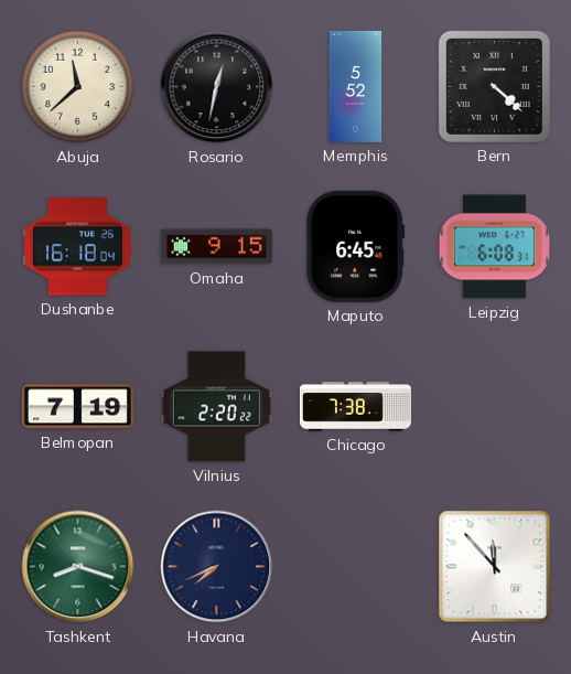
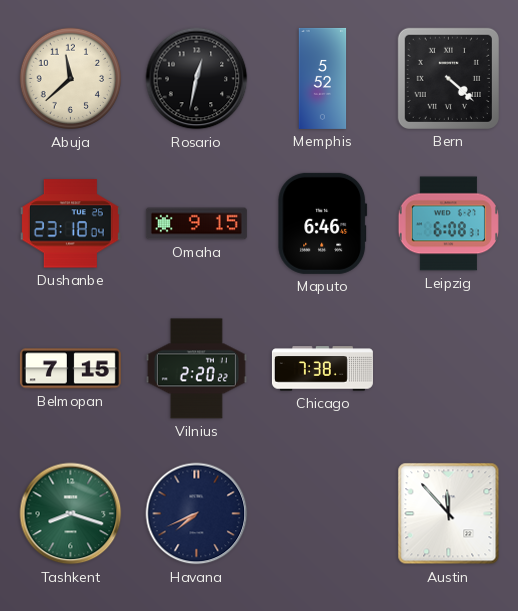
Dushanbe: 16:18 -> 23:18
Maputo: 6:45 -> 6:46
Belmopan: 7:19 -> 7:15
